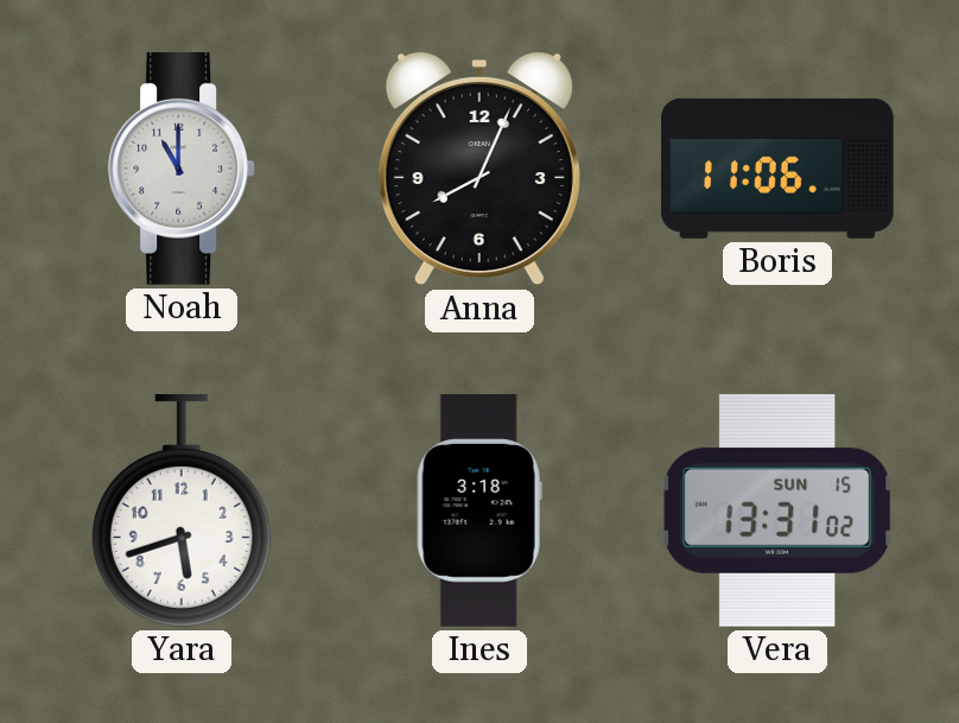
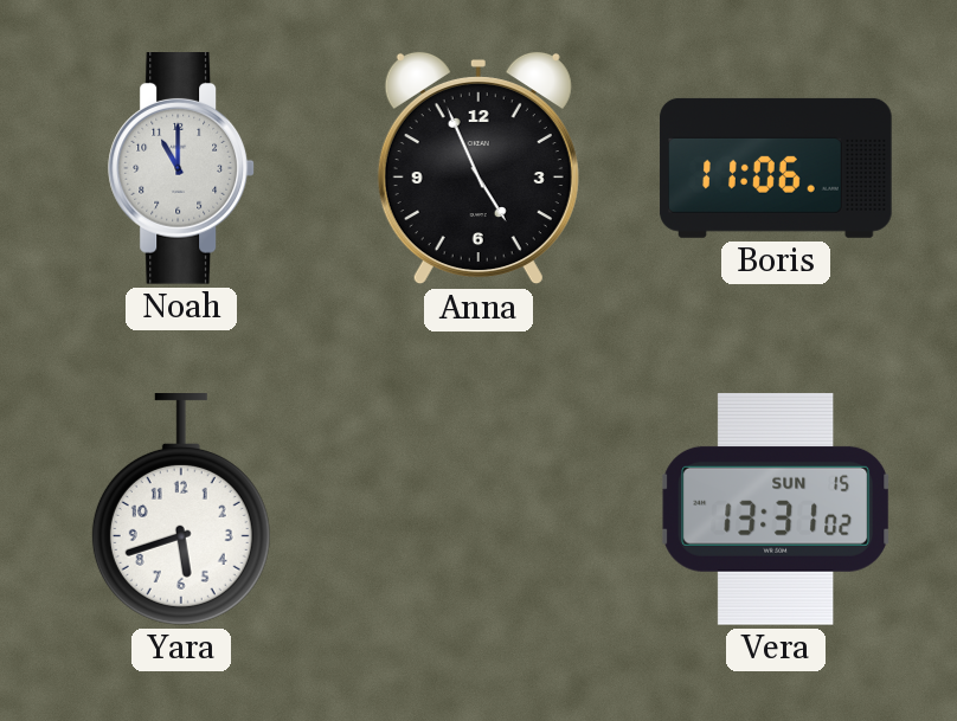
Anna: 8:04 -> 4:56
Ines: 3:18 -> none
